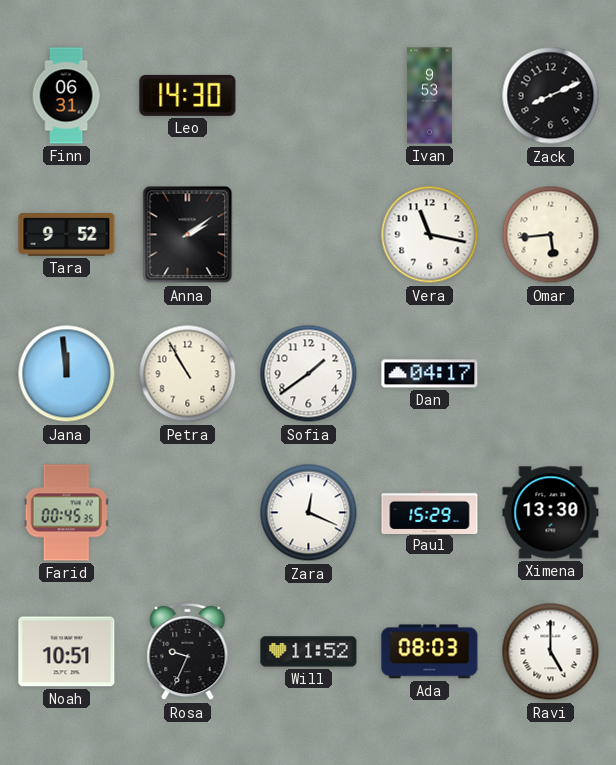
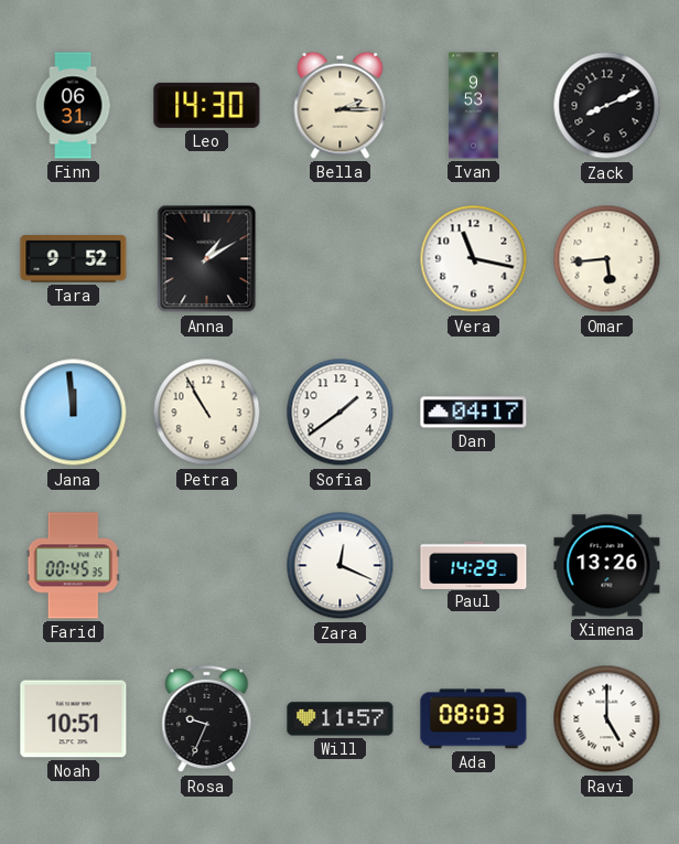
Bella: none -> 2:15
Anna: 2:09 -> 1:10
Paul: 15:29 -> 14:29
Ximena: 13:30 -> 13:26
Will: 11:52 -> 11:57
